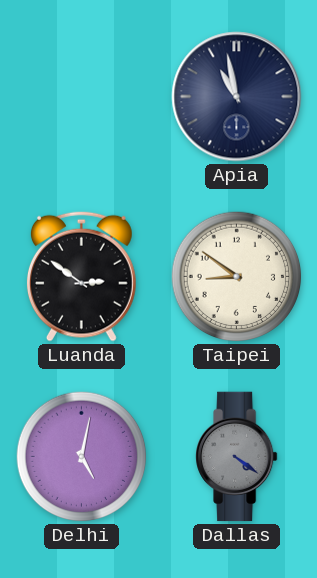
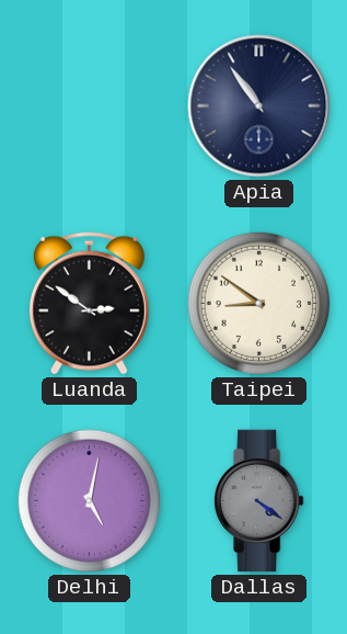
Apia: 10:58 -> 10:54
